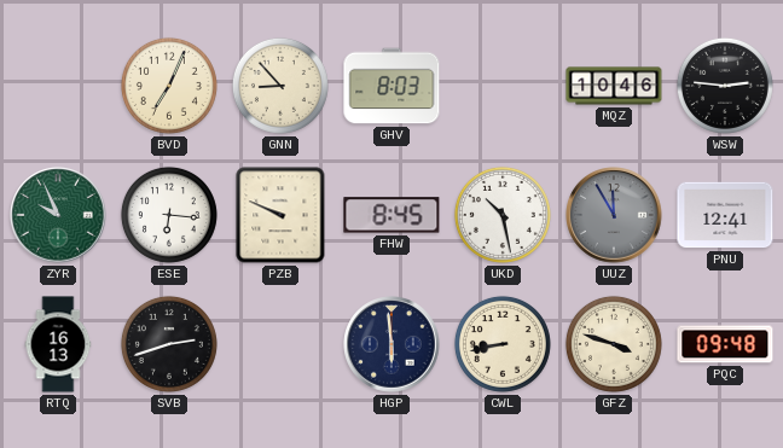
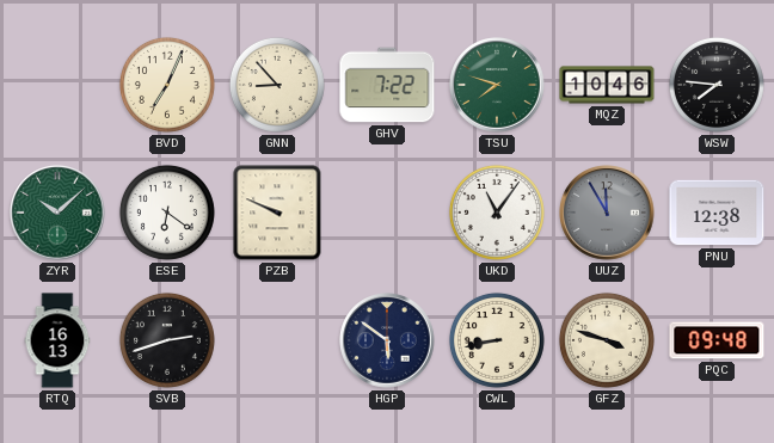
GHV: 8:03 -> 7:22
TSU: none -> 7:48
WSW: 2:46 -> 7:46
ZYR: 9:56 -> 10:08
ESE: 6:16 -> 6:21
FHW: 8:45 -> none
UKD: 10:28 -> 11:06
PNU: 12:41 -> 12:38
HGP: 5:59 -> 5:51
